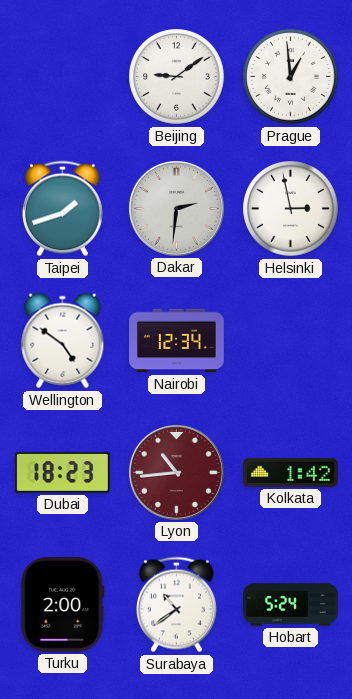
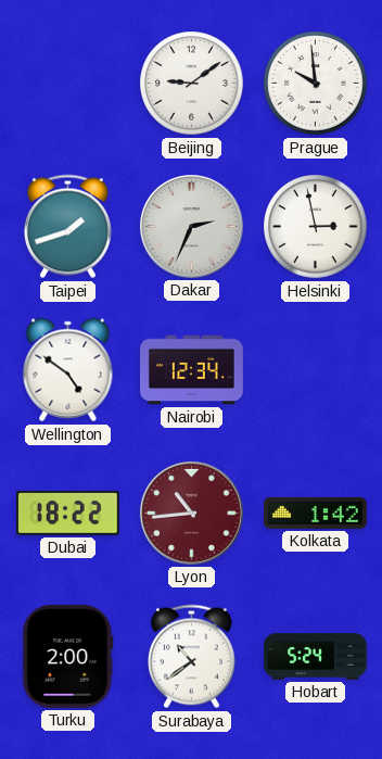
Prague: 12:59 -> 9:59
Dakar: 2:31 -> 2:34
Dubai: 18:23 -> 18:22
